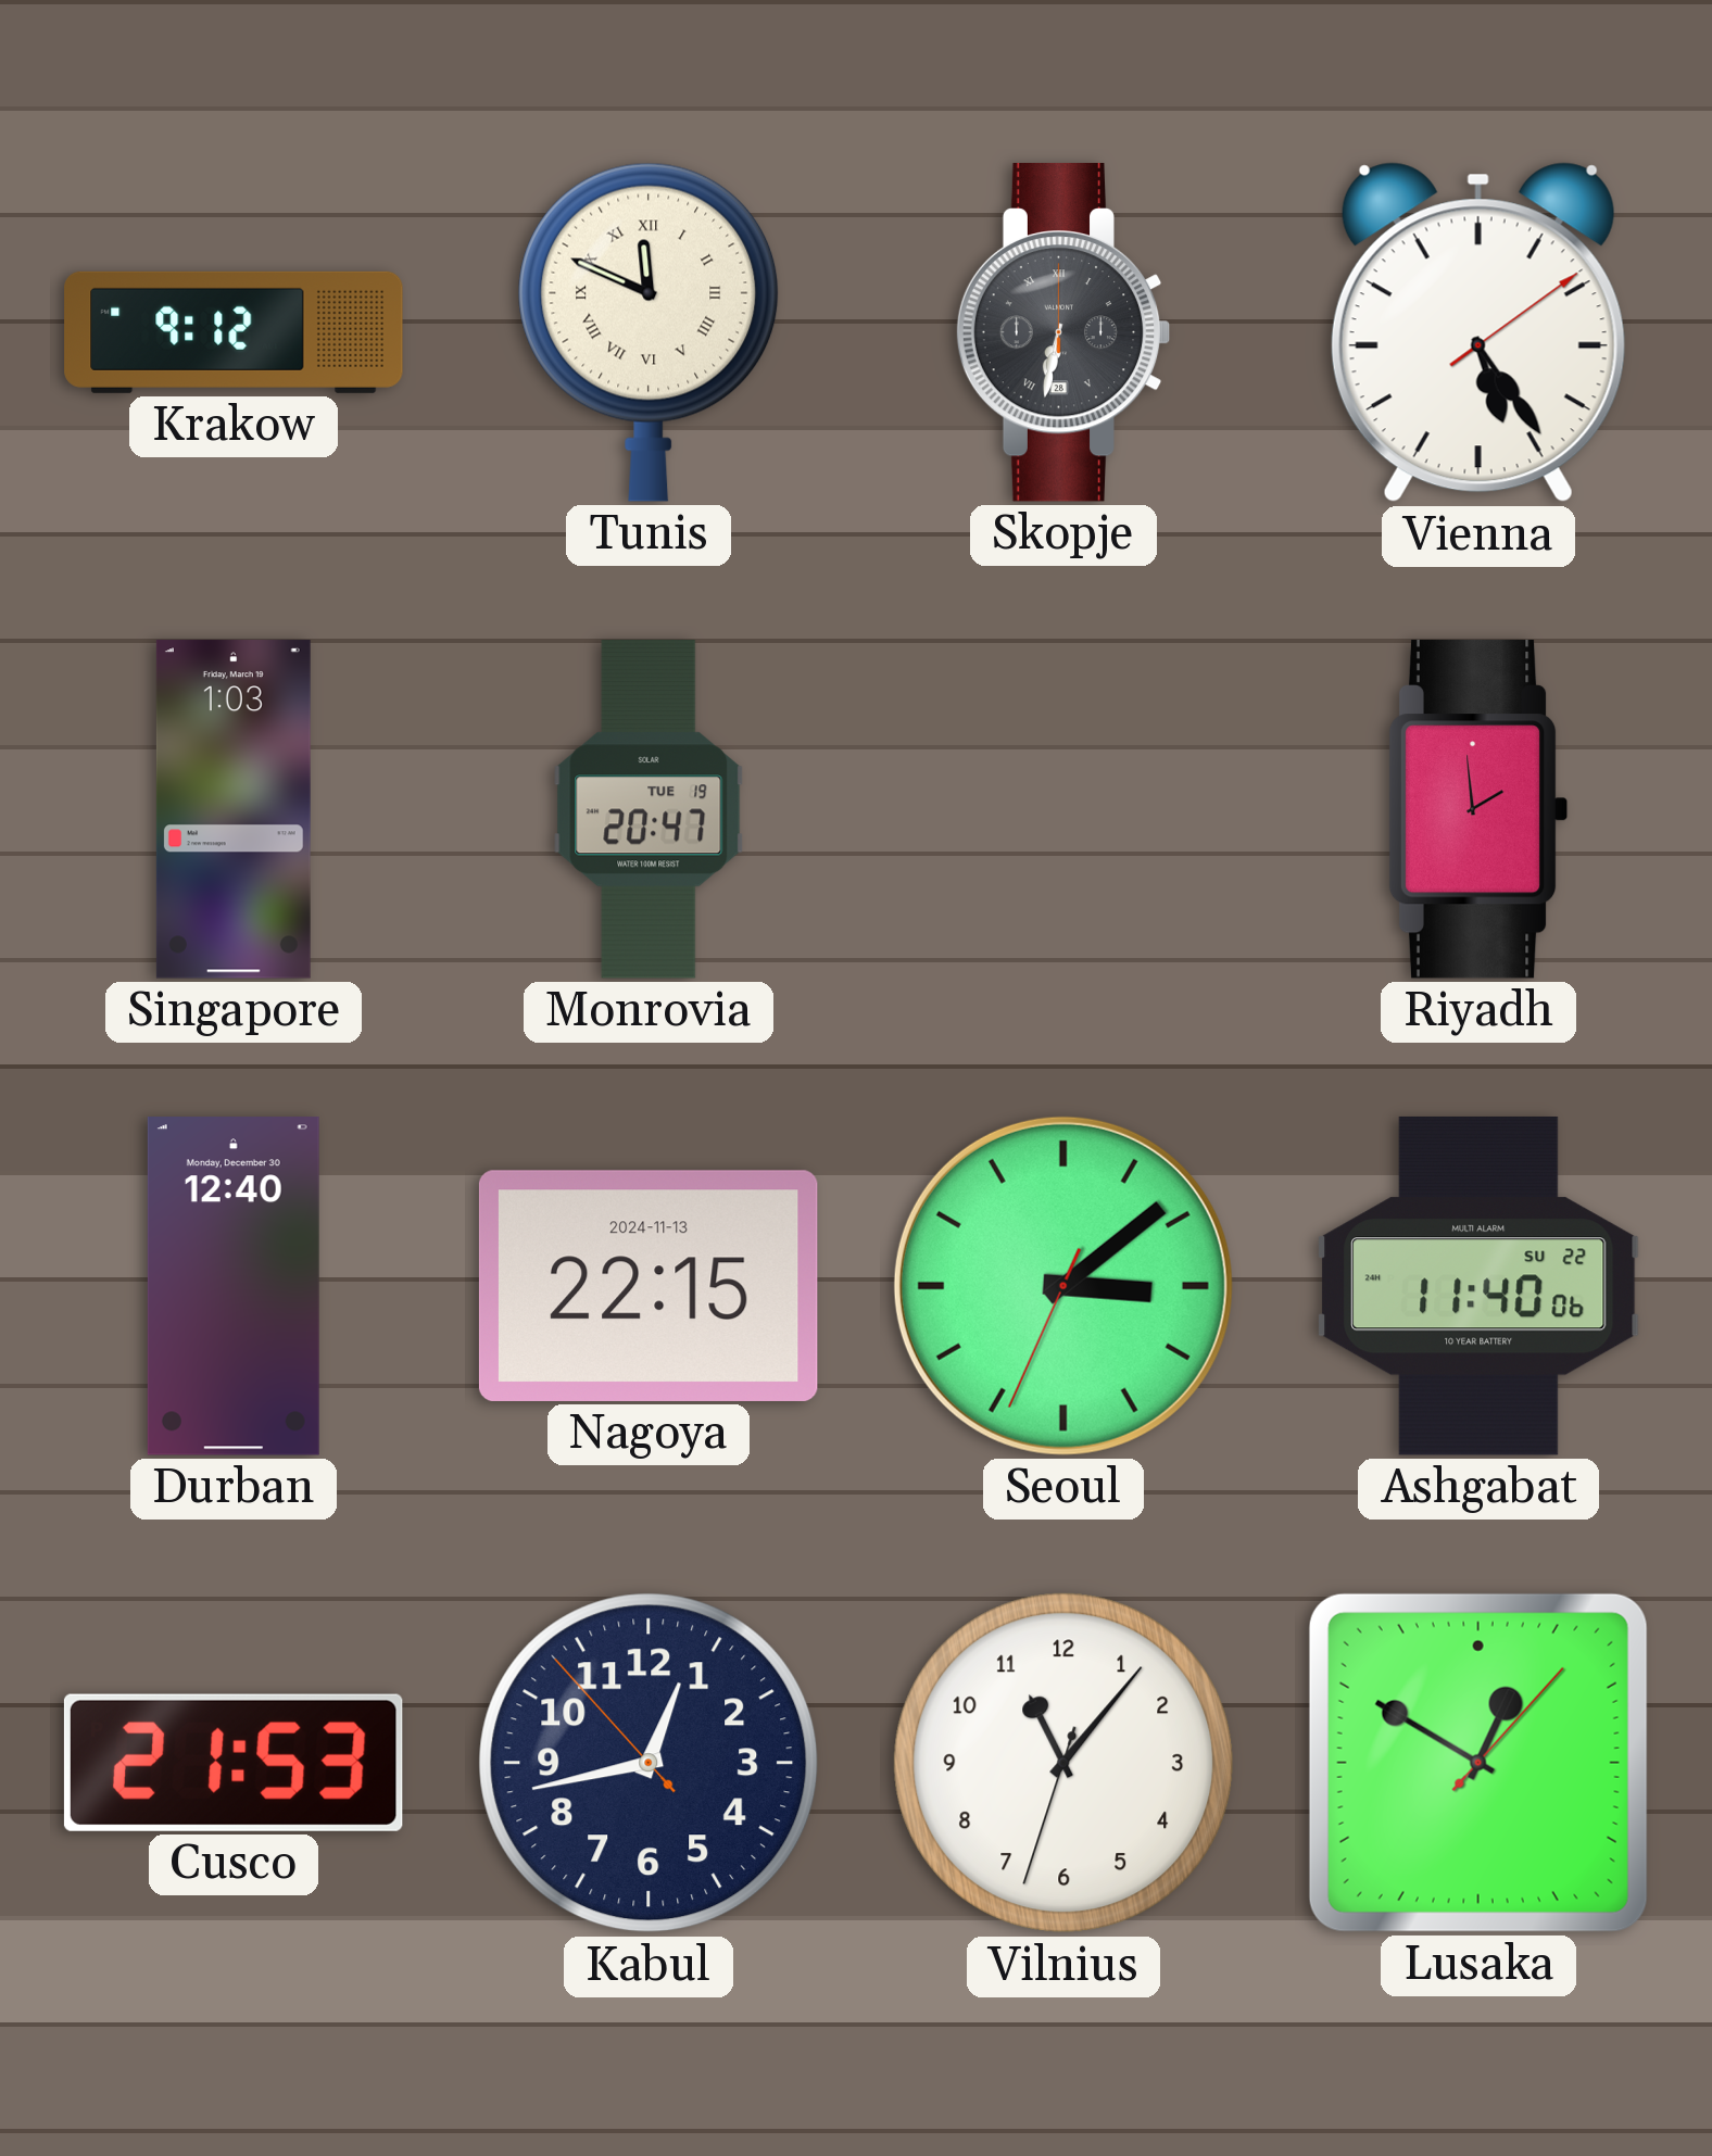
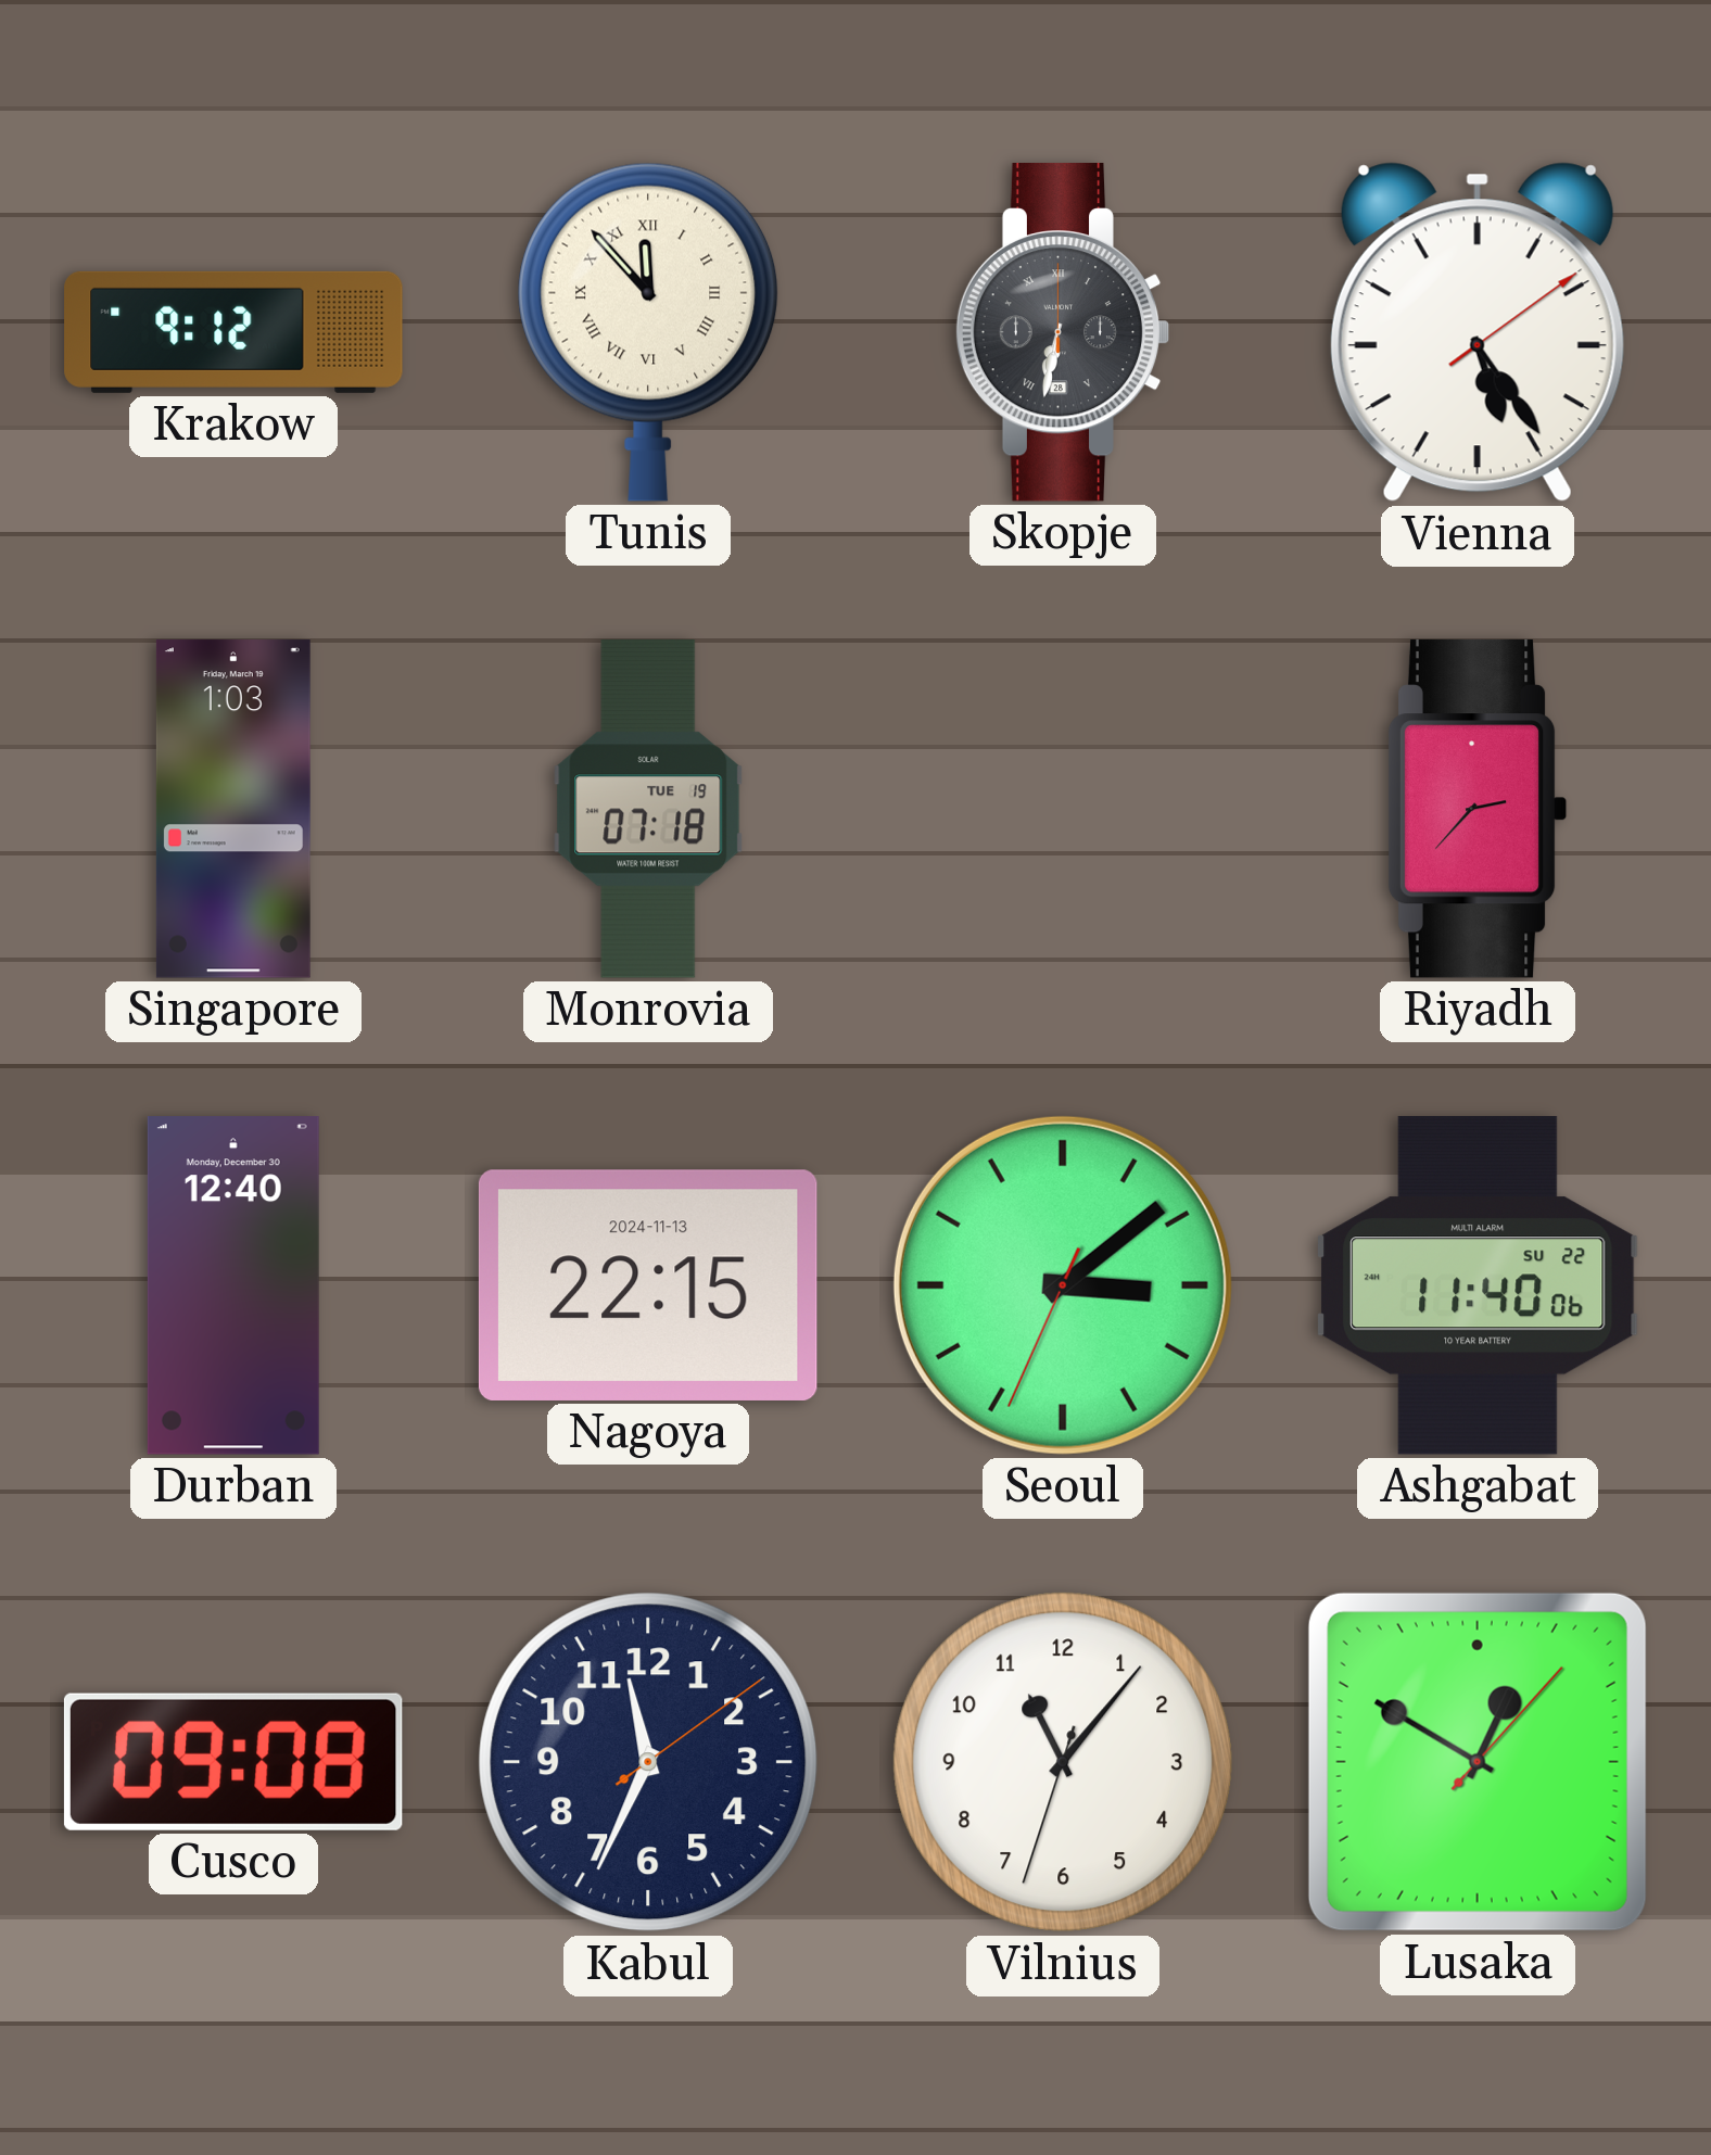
Tunis: 11:49 -> 11:53
Monrovia: 20:47 -> 07:18
Riyadh: 1:59 -> 2:37
Cusco: 21:53 -> 09:08
Kabul: 12:42 -> 11:34
